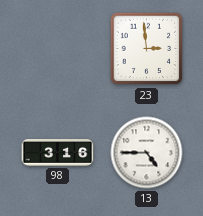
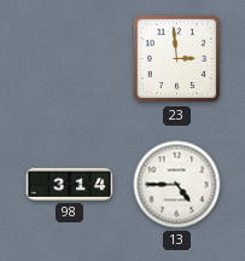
98: 3:16 -> 3:14
